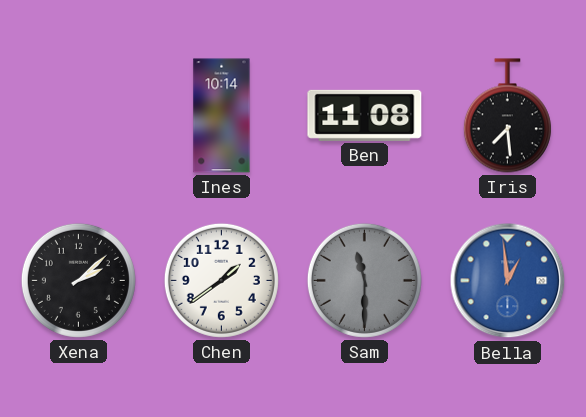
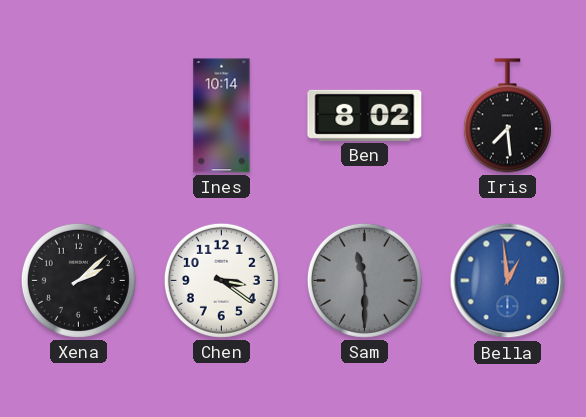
Ben: 11:08 -> 8:02
Chen: 1:39 -> 3:21
